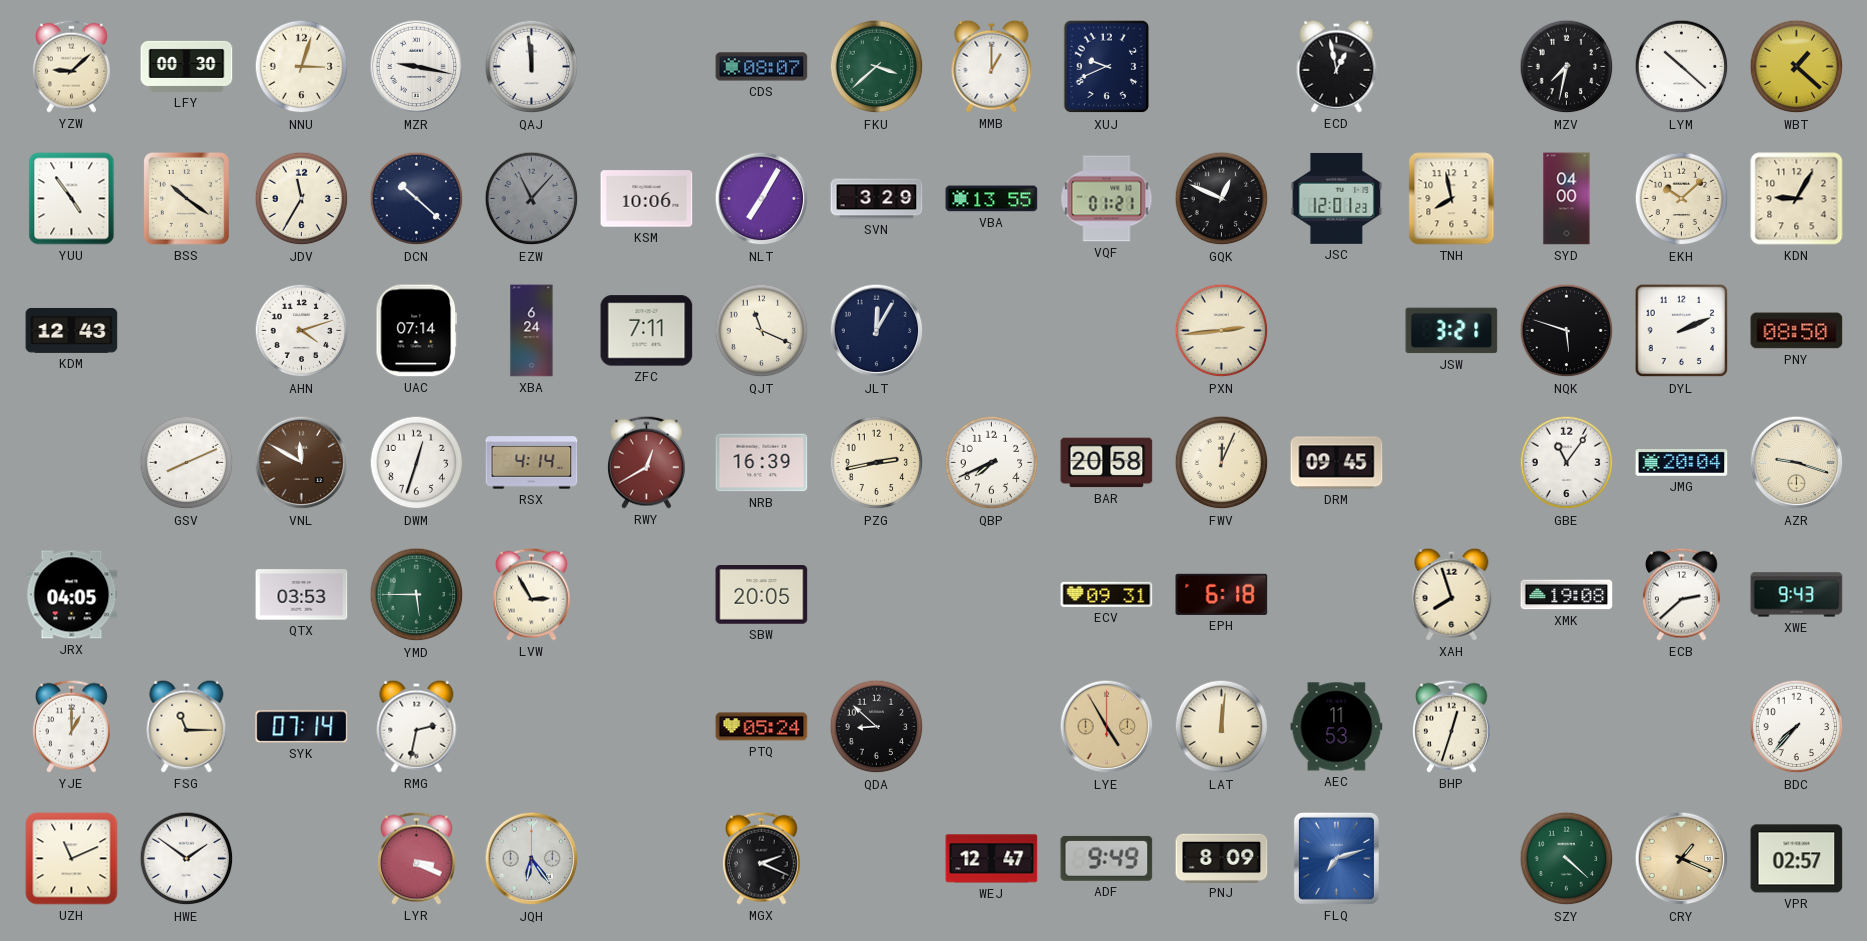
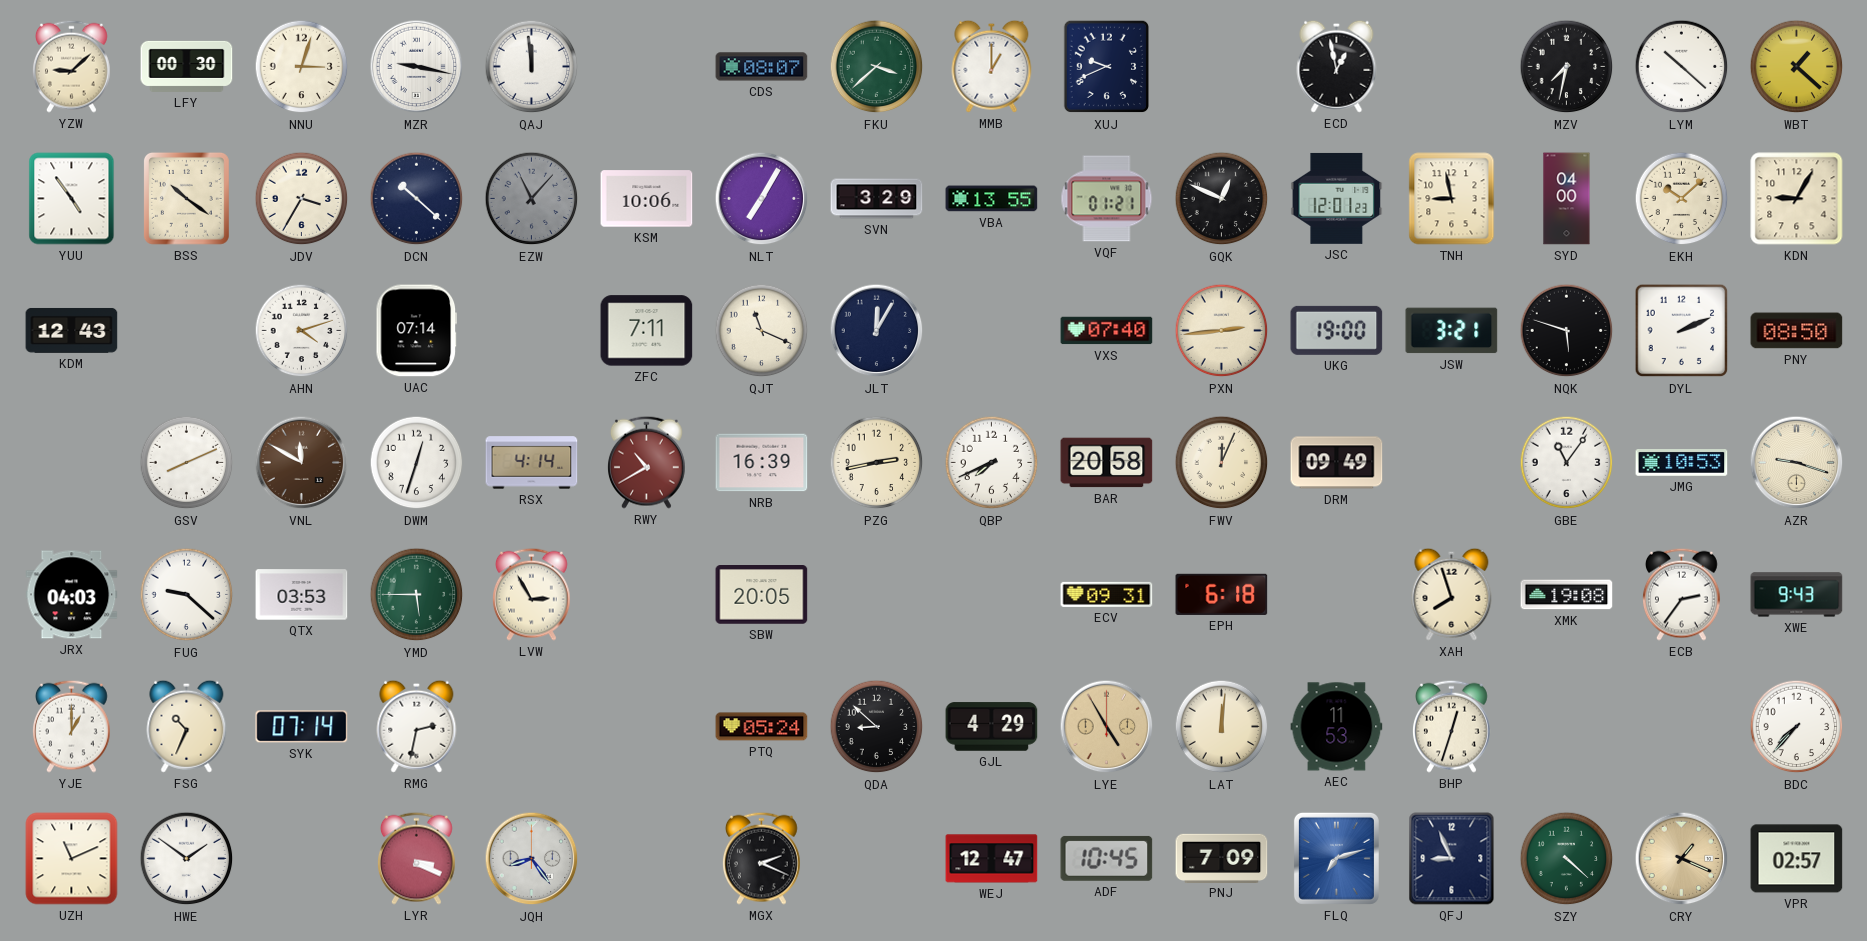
JDV: 11:35 -> 3:35
TNH: 7:58 -> 8:58
XBA: 6:24 -> none
VXS: none -> 07:40
UKG: none -> 19:00
RWY: 12:40 -> 10:40
DRM: 09:45 -> 09:49
JMG: 20:04 -> 10:53
JRX: 04:05 -> 04:03
FUG: none -> 9:22
ECB: 2:38 -> 2:36
FSG: 11:15 -> 10:34
GJL: none -> 4:29
JQH: 6:24 -> 8:24
ADF: 9:49 -> 10:45
PNJ: 8:09 -> 7:09
QFJ: none -> 8:56
